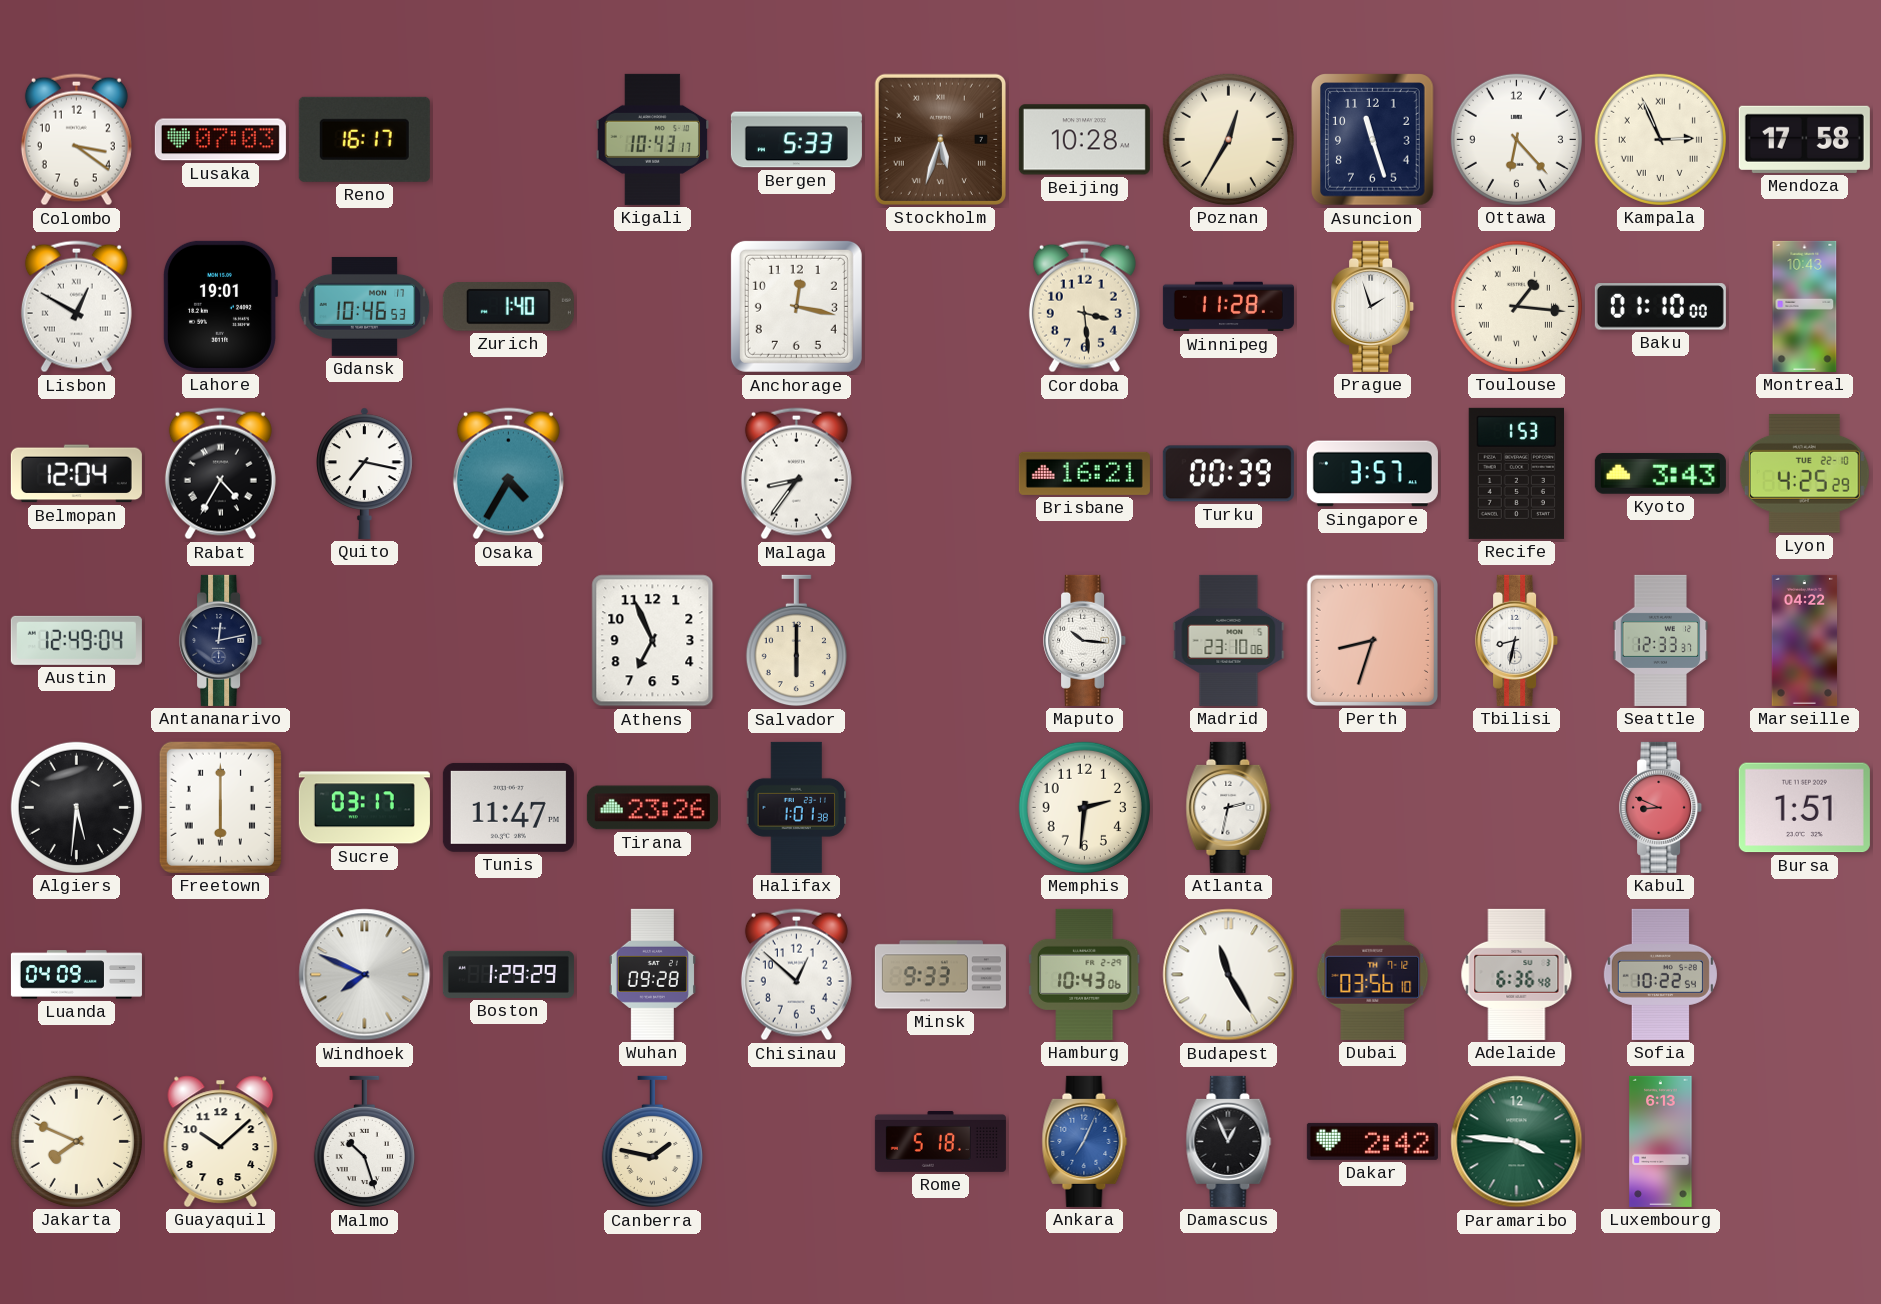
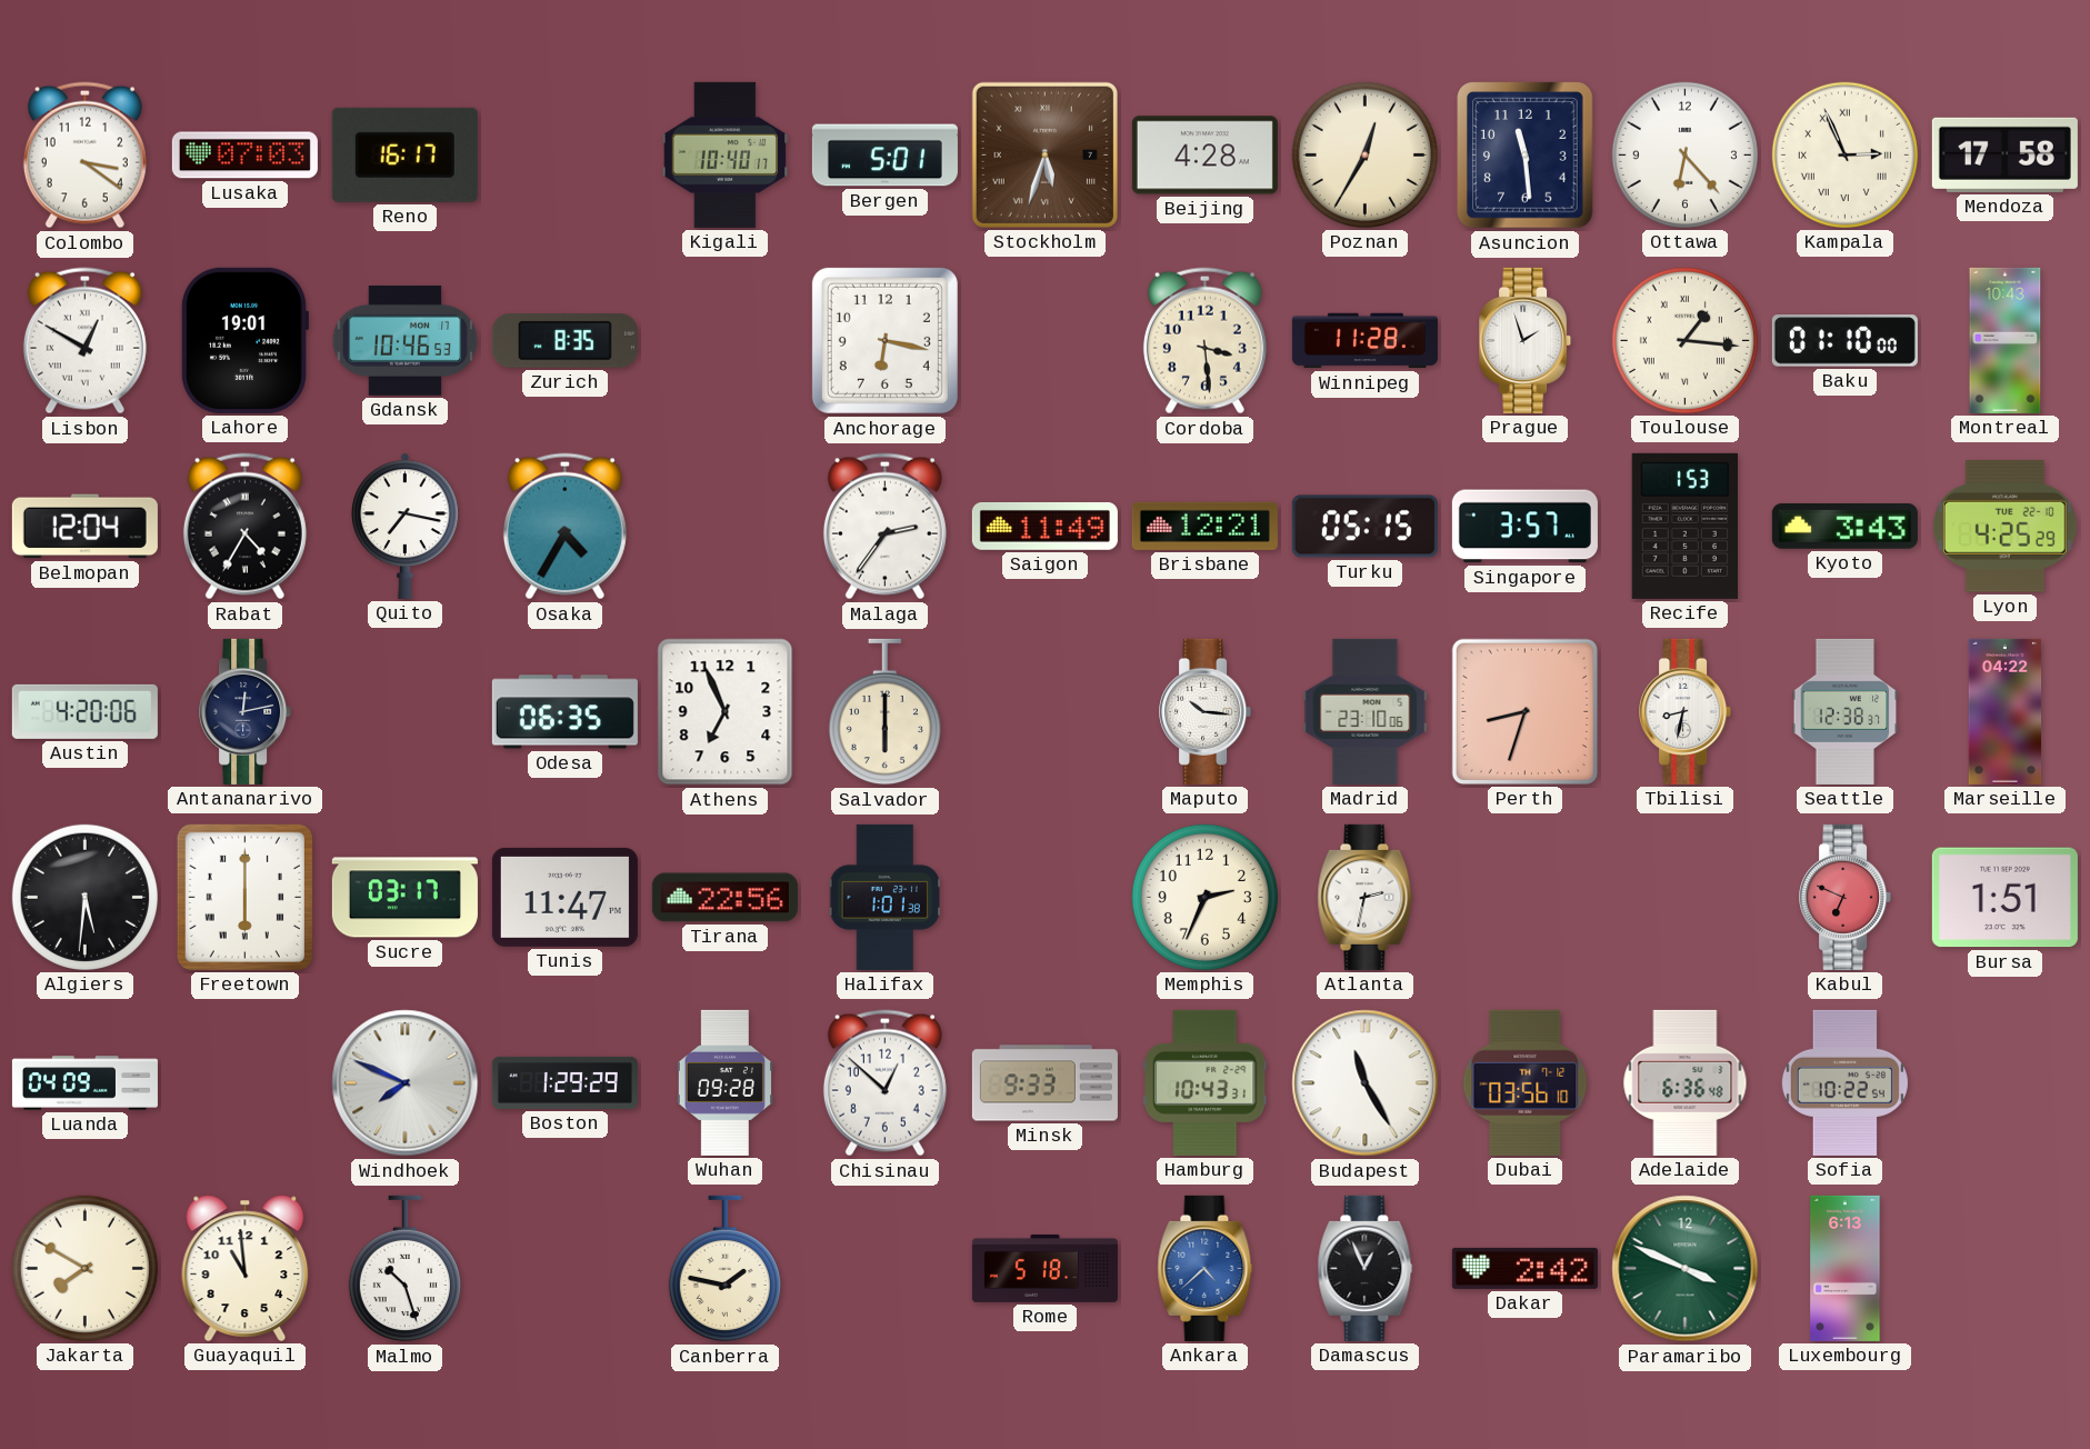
Kigali: 10:43 -> 10:40
Bergen: 5:33 -> 5:01
Beijing: 10:28 -> 4:28
Asuncion: 11:27 -> 11:29
Zurich: 1:40 -> 8:35
Anchorage: 12:17 -> 6:17
Malaga: 8:36 -> 2:36
Saigon: none -> 11:49
Brisbane: 16:21 -> 12:21
Turku: 00:39 -> 05:15
Austin: 12:49 -> 4:20
Odesa: none -> 06:35
Seattle: 12:33 -> 12:38
Tirana: 23:26 -> 22:56
Memphis: 2:31 -> 2:34
Kabul: 8:49 -> 6:49
Hamburg: 10:43:06 -> 10:43:31
Jakarta: 7:49 -> 7:50
Guayaquil: 10:08 -> 10:59
Ankara: 7:04 -> 4:38
Paramaribo: 3:46 -> 3:49
